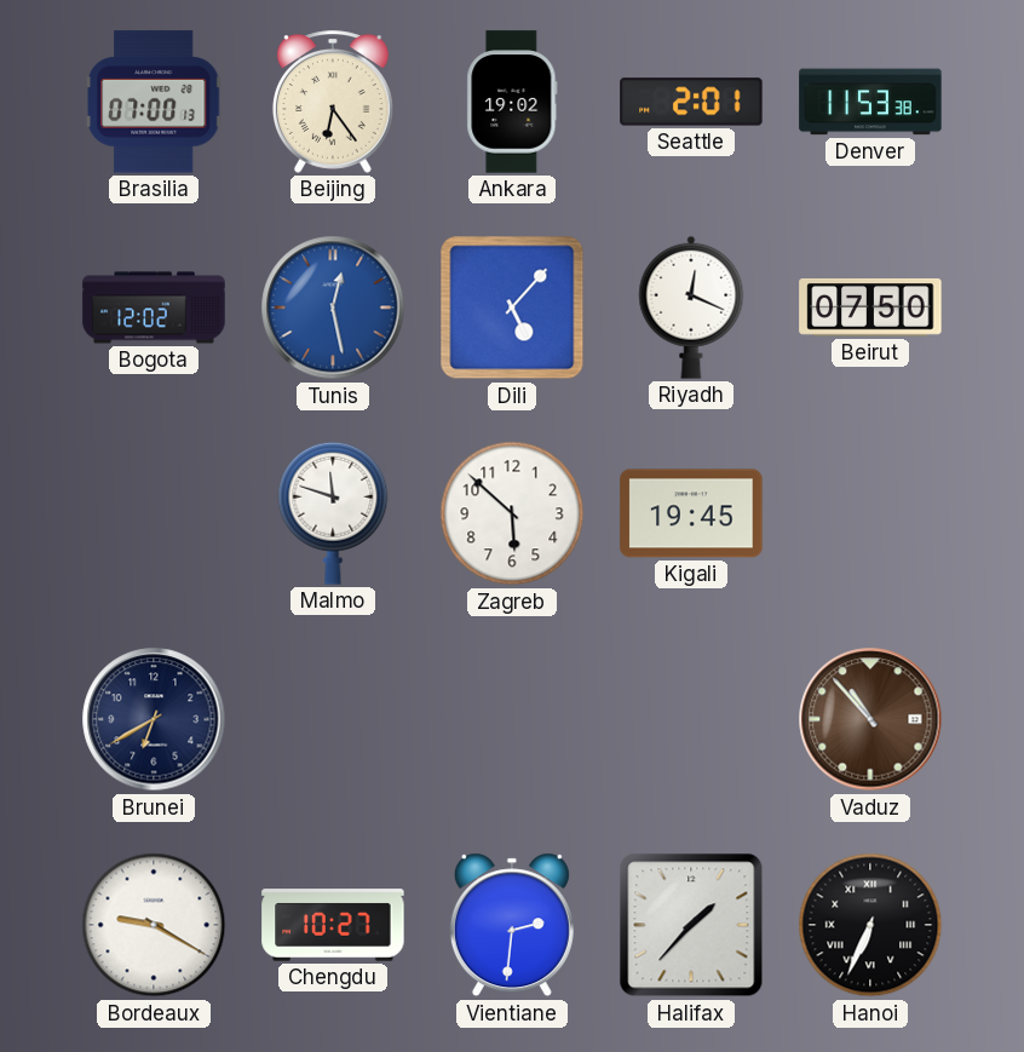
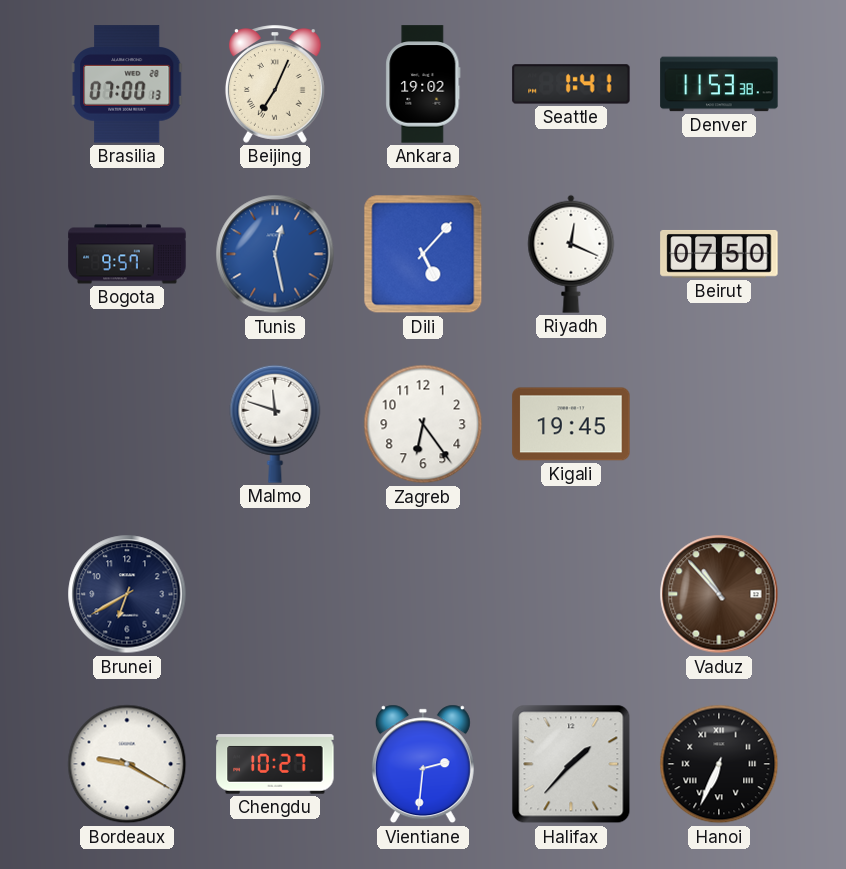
Beijing: 6:24 -> 7:04
Seattle: 2:01 -> 1:41
Bogota: 12:02 -> 9:57
Zagreb: 5:52 -> 6:24
